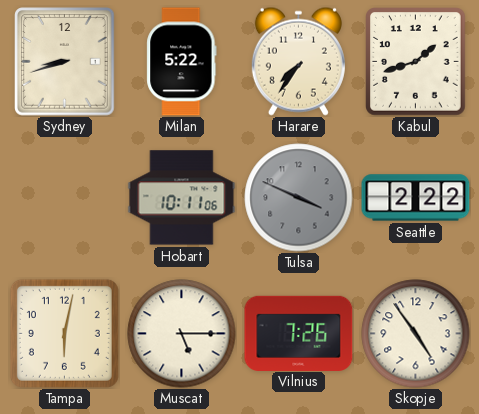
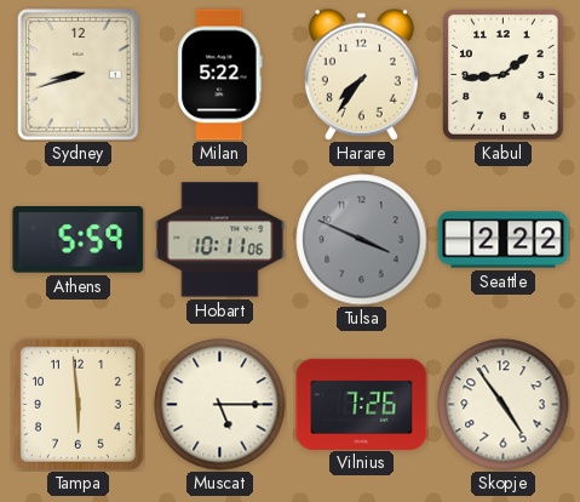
Kabul: 1:42 -> 1:44
Athens: none -> 5:59
Tampa: 6:02 -> 5:59
